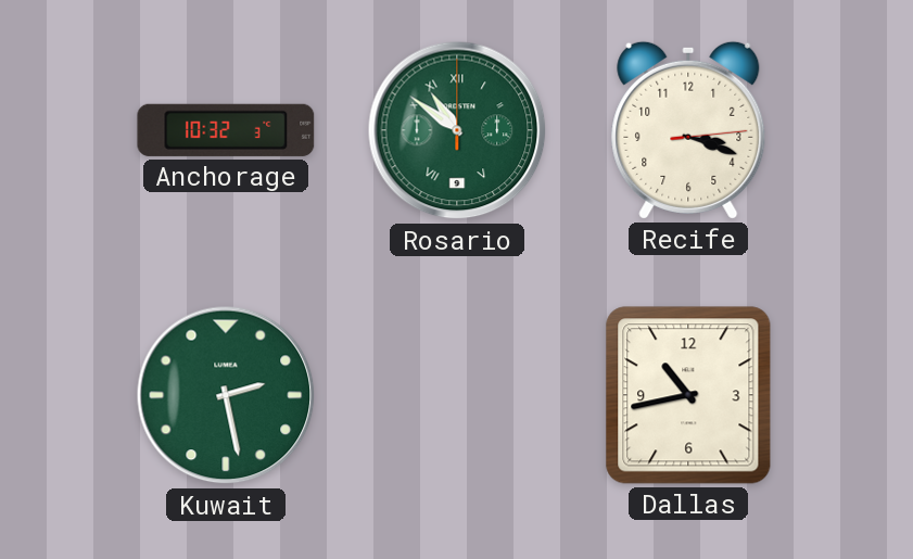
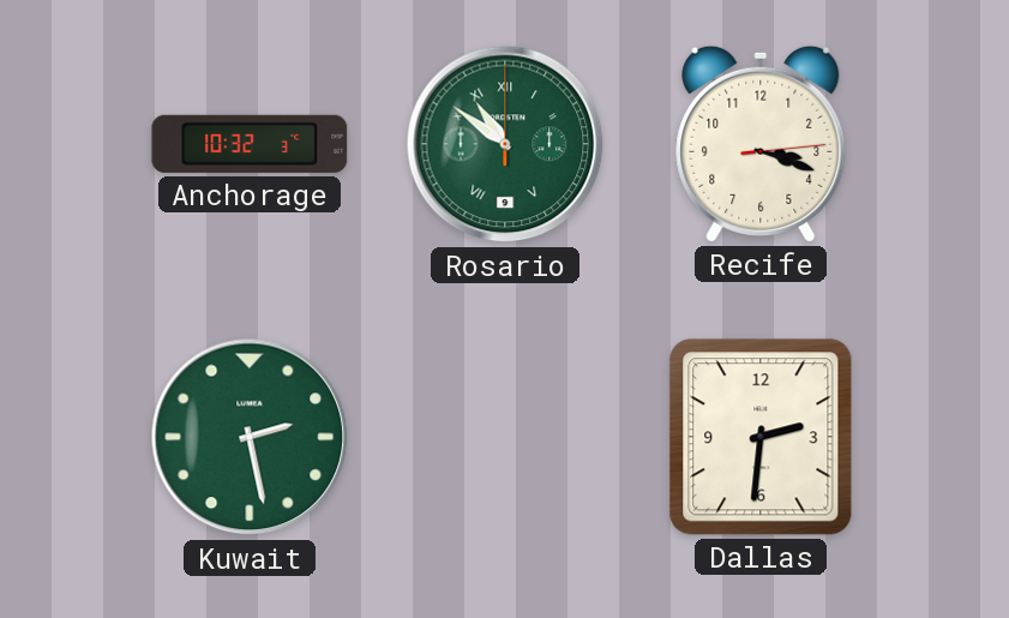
Dallas: 10:43 -> 2:31
